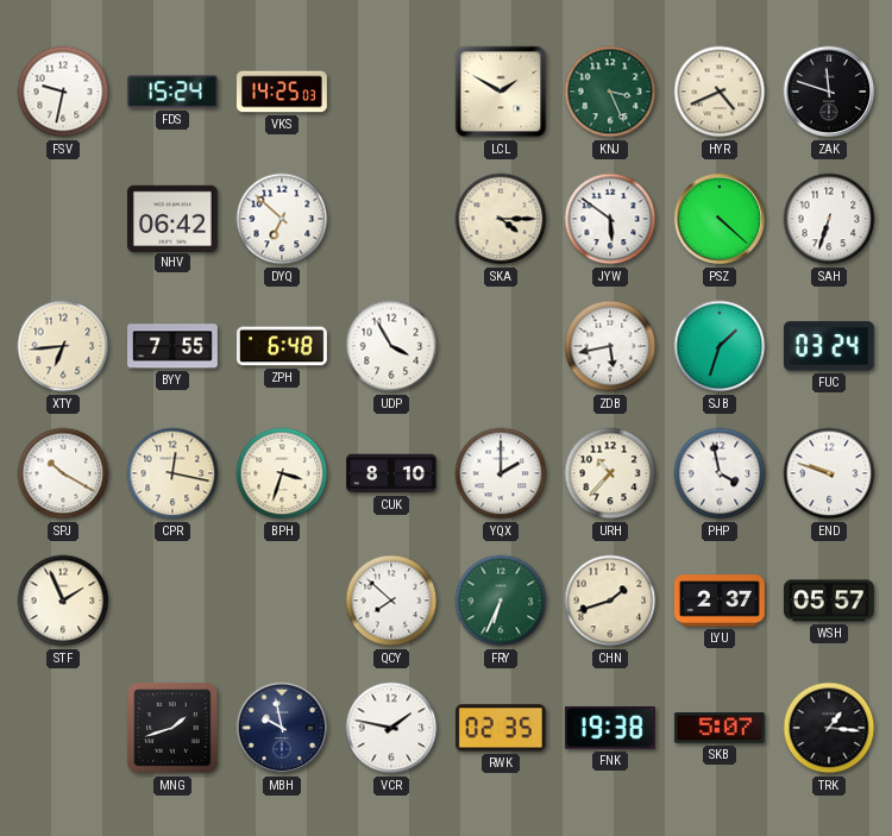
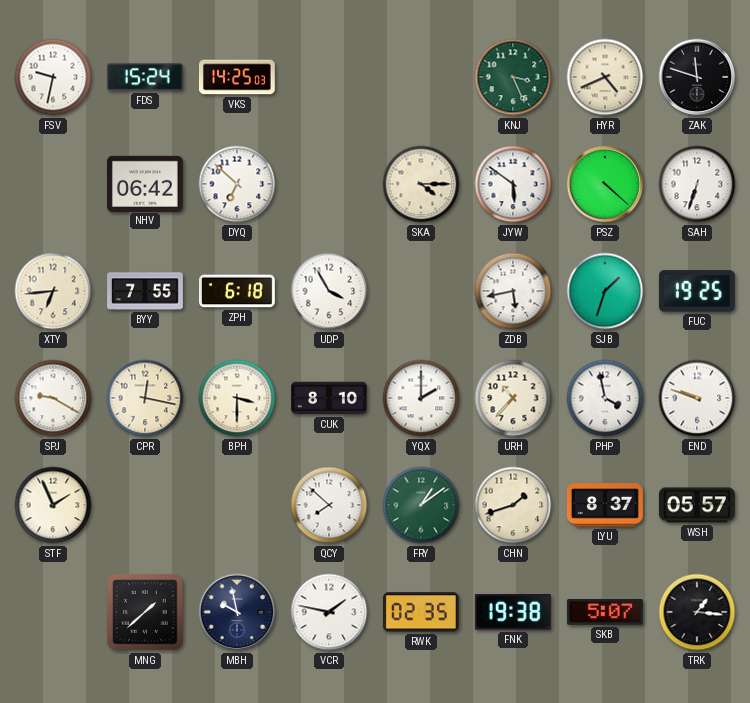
LCL: 1:50 -> none
ZPH: 6:48 -> 6:18
FUC: 03:24 -> 19:25
SPJ: 10:20 -> 9:20
BPH: 3:33 -> 3:30
FRY: 6:34 -> 1:09
LYU: 2:37 -> 8:37
MNG: 1:42 -> 1:38
